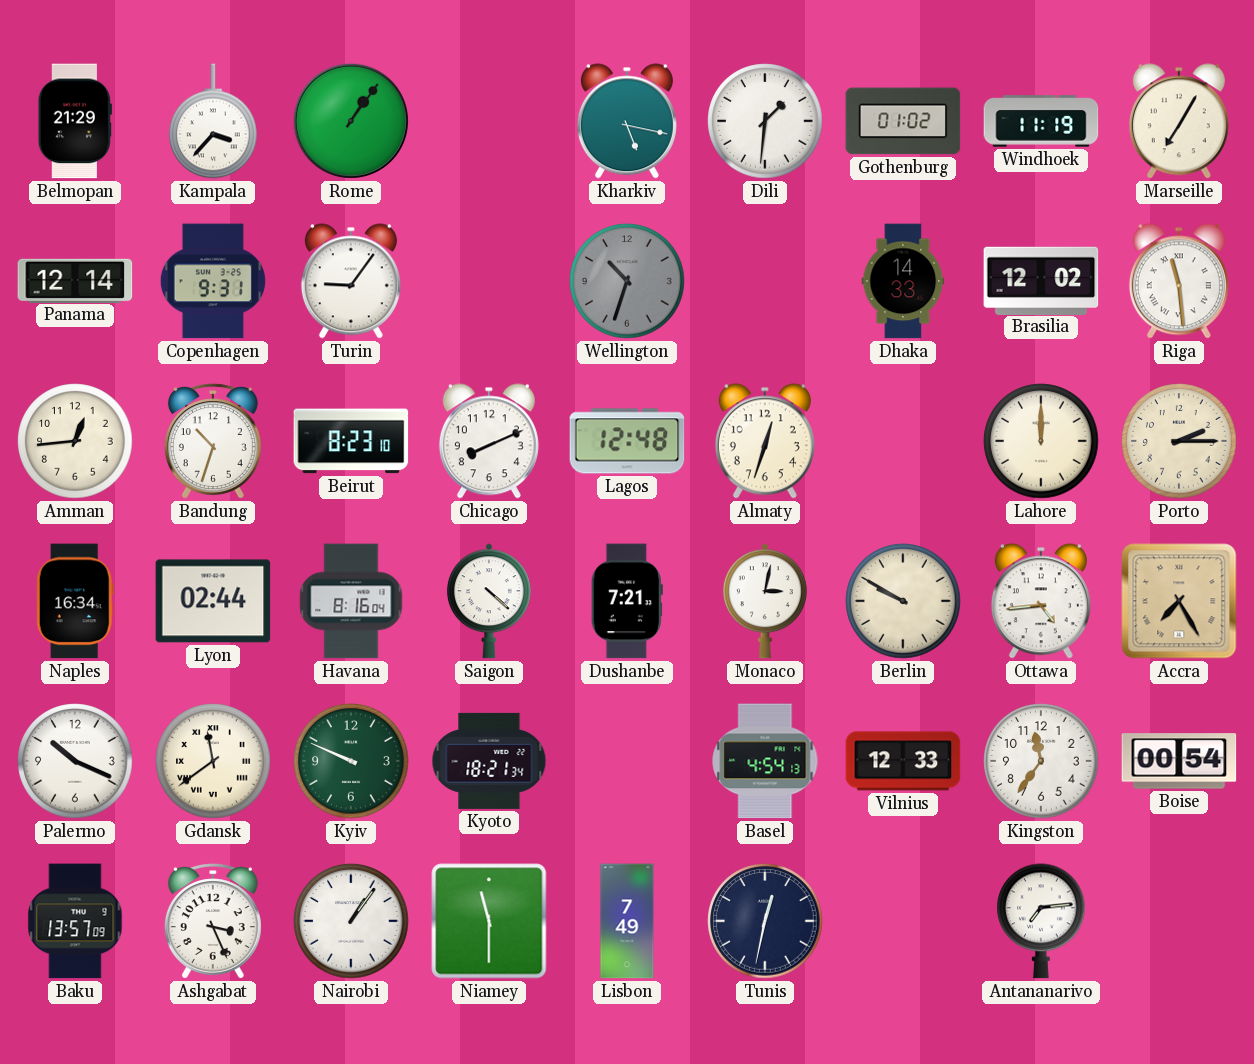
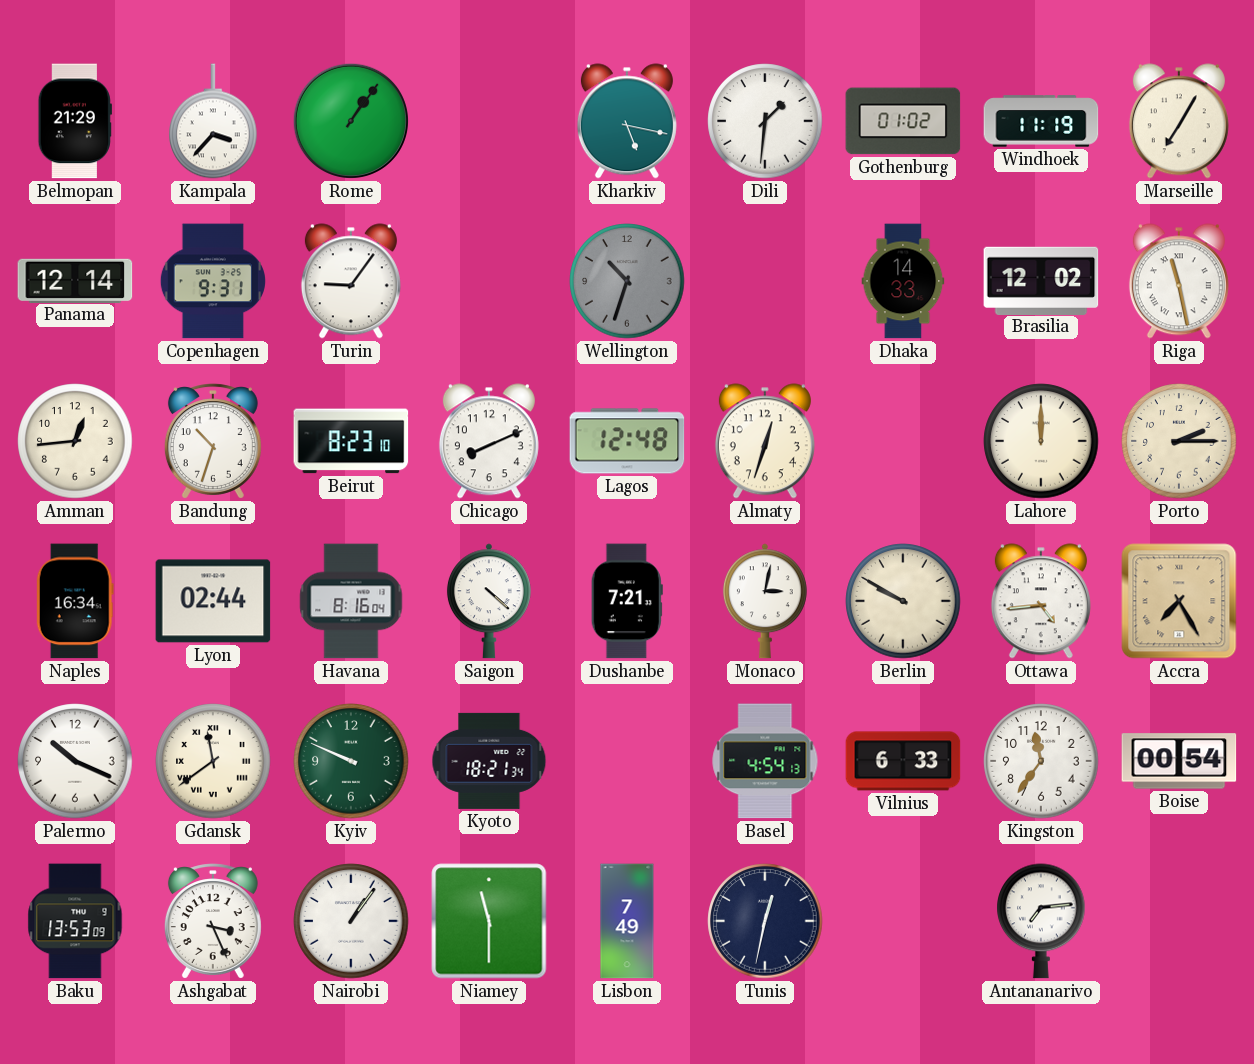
Riga: 11:29 -> 11:28
Vilnius: 12:33 -> 6:33
Baku: 13:57 -> 13:53
